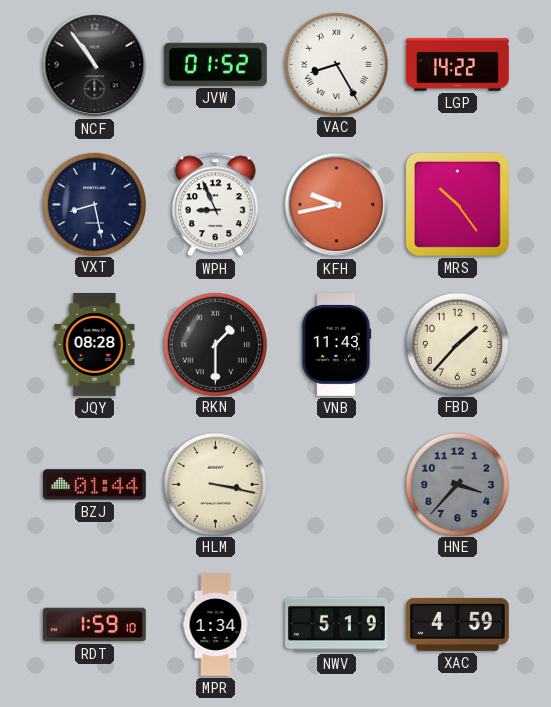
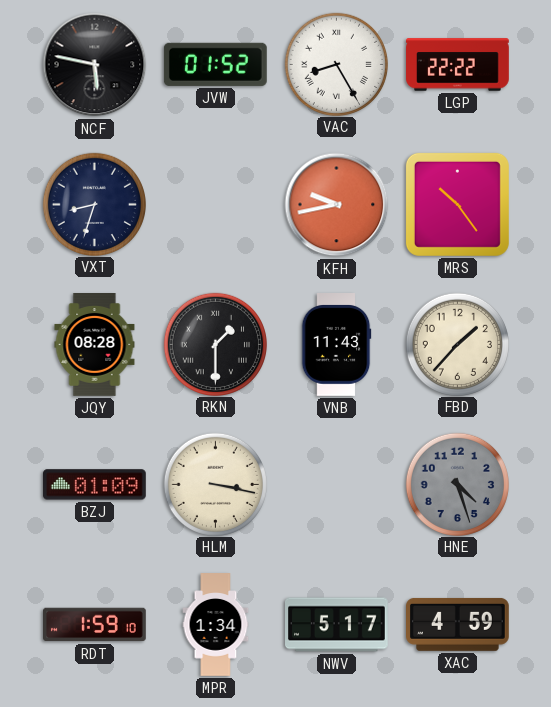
NCF: 10:54 -> 5:47
LGP: 14:22 -> 22:22
VXT: 8:28 -> 8:33
WPH: 8:56 -> none
BZJ: 01:44 -> 01:09
HNE: 3:37 -> 4:27
NWV: 5:19 -> 5:17
